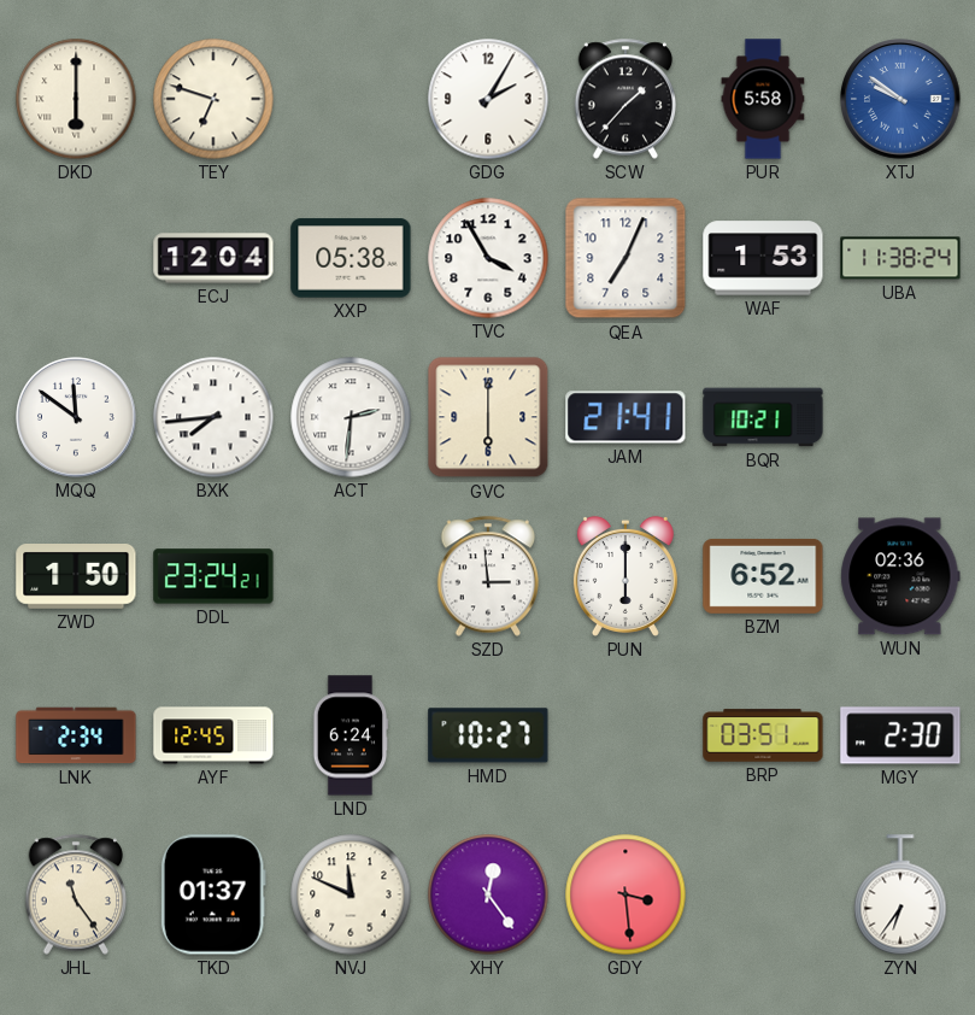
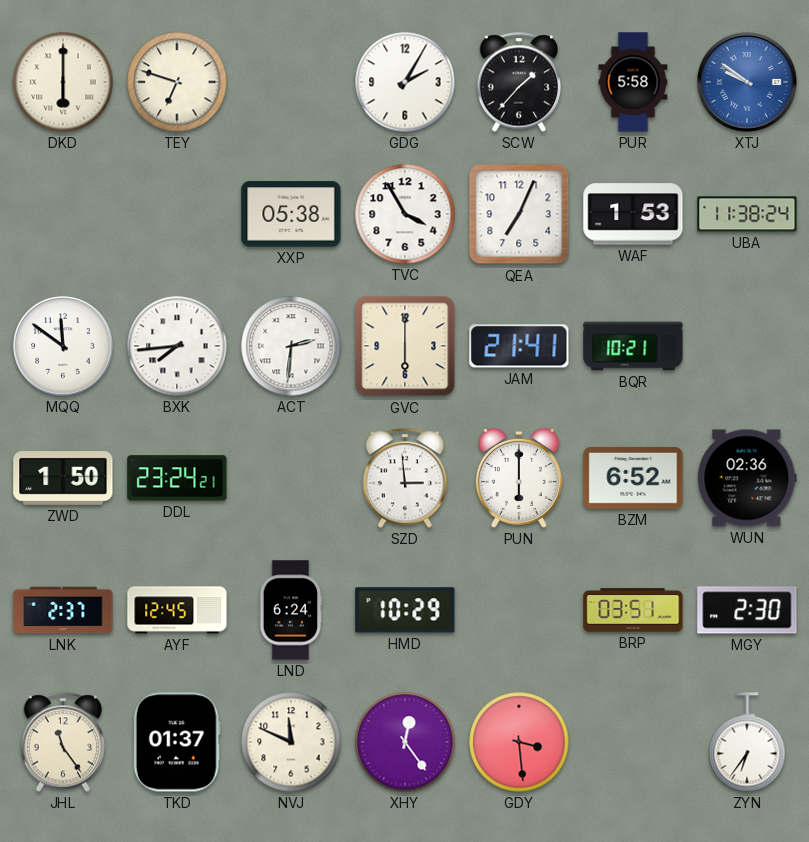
ECJ: 12:04 -> none
LNK: 2:34 -> 2:37
HMD: 10:27 -> 10:29
